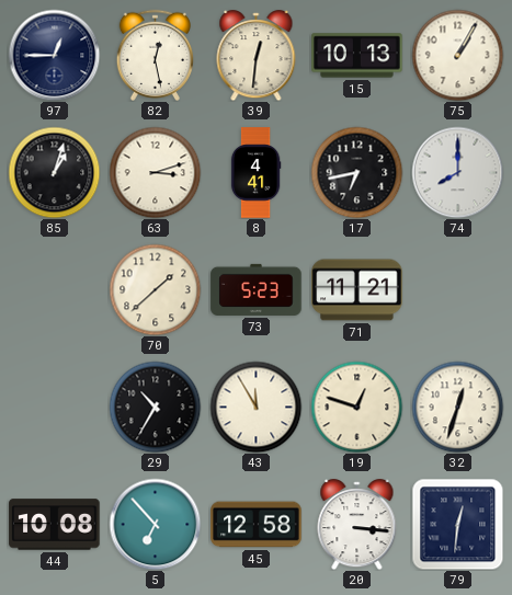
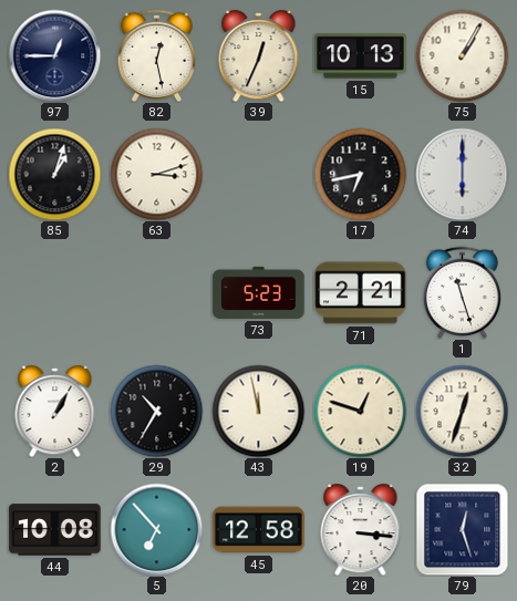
39: 12:31 -> 12:34
8: 4:41 -> none
74: 8:00 -> 6:00
70: 1:38 -> none
71: 11:21 -> 2:21
1: none -> 11:27
2: none -> 1:05
43: 11:55 -> 11:58
79: 12:31 -> 12:27
